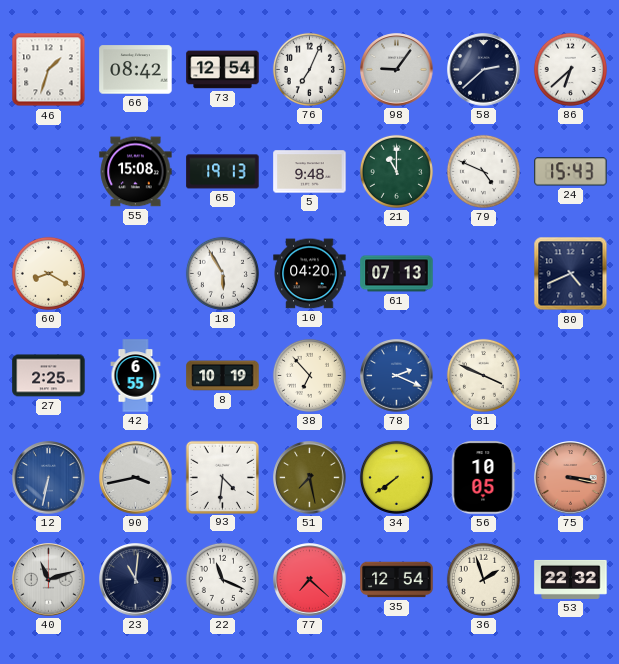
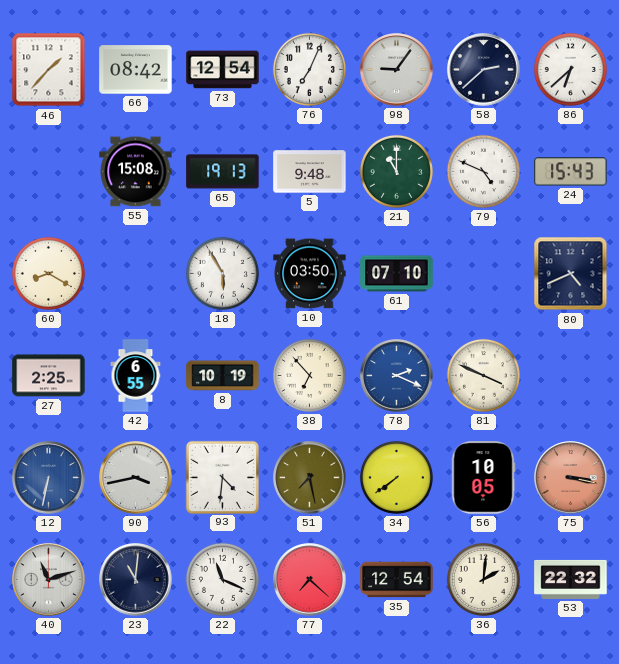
46: 1:33 -> 1:37
10: 04:20 -> 03:50
61: 07:13 -> 07:10
36: 1:57 -> 2:01
